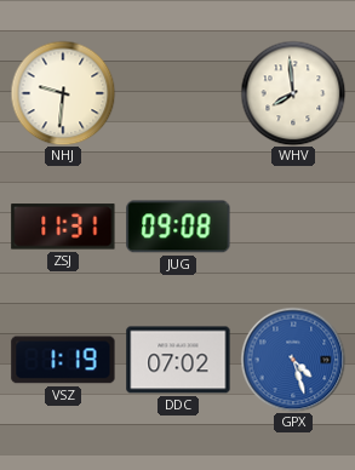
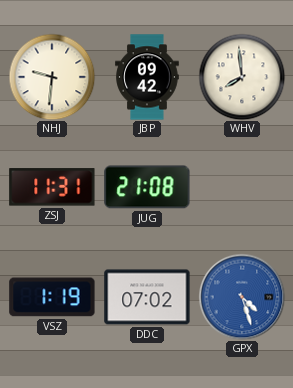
JBP: none -> 09:42
JUG: 09:08 -> 21:08
